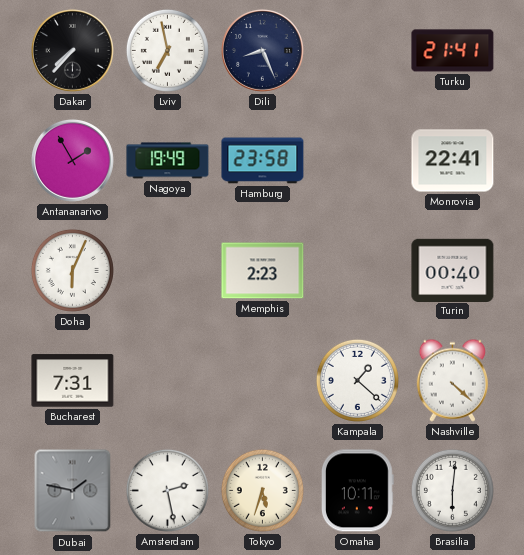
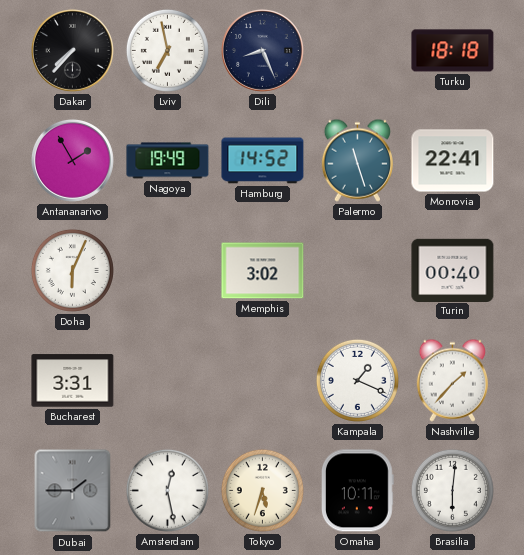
Turku: 21:41 -> 18:18
Hamburg: 23:58 -> 14:52
Palermo: none -> 11:27
Memphis: 2:23 -> 3:02
Bucharest: 7:31 -> 3:31
Kampala: 1:22 -> 1:19
Nashville: 4:22 -> 1:37
Dubai: 1:47 -> 1:45
Amsterdam: 2:28 -> 12:28
